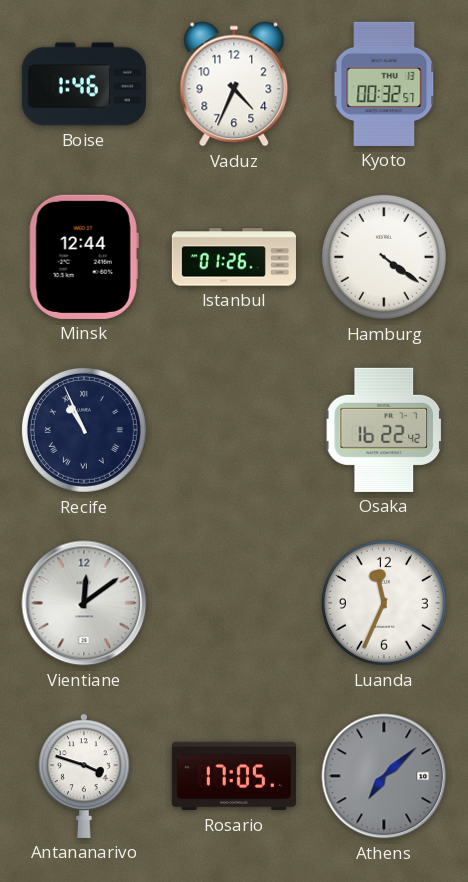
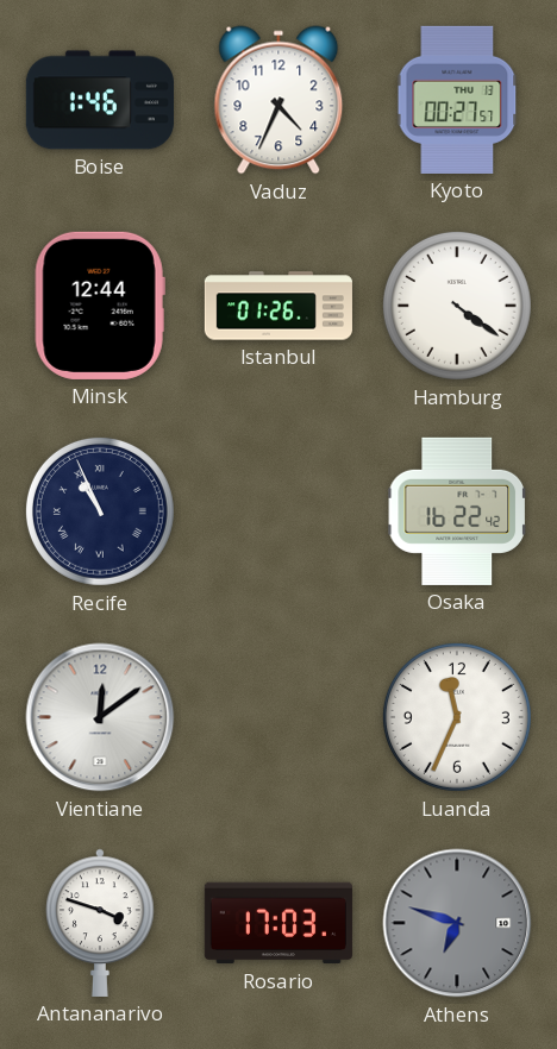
Kyoto: 00:32 -> 00:27
Rosario: 17:05 -> 17:03
Athens: 7:08 -> 6:48
